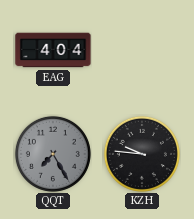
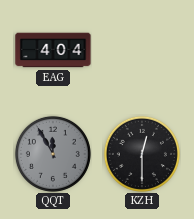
QQT: 7:25 -> 11:55
KZH: 9:46 -> 12:30
